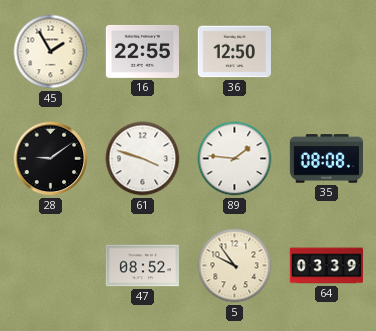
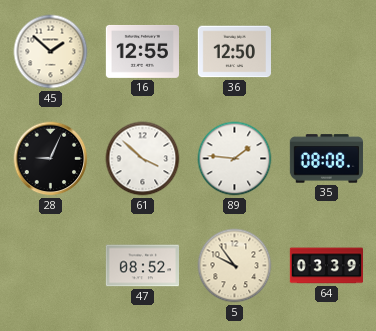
45: 1:55 -> 1:52
16: 22:55 -> 12:55
28: 9:09 -> 9:04
61: 3:48 -> 3:52
